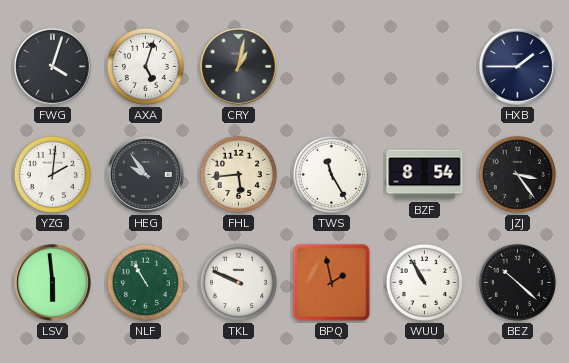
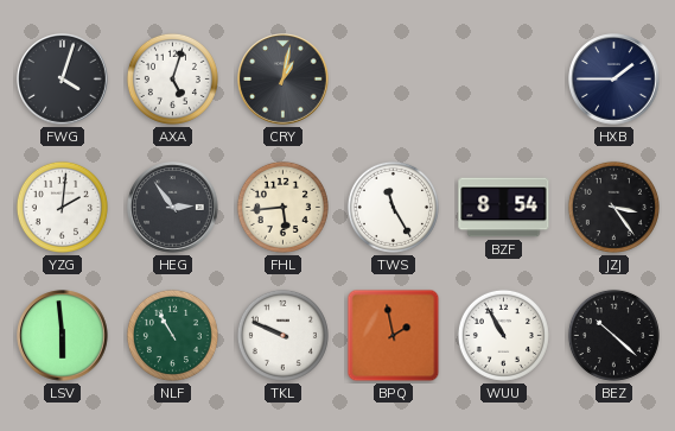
HEG: 9:54 -> 2:54
